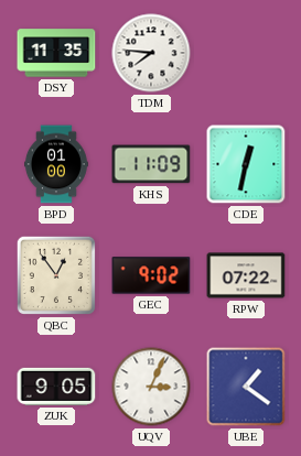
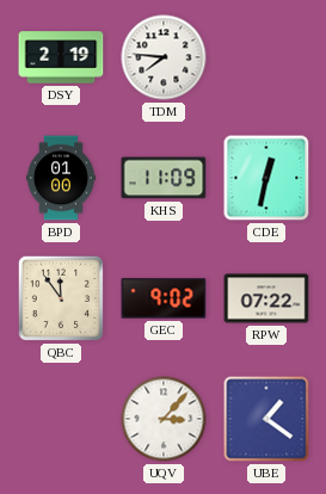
DSY: 11:35 -> 2:19
QBC: 12:54 -> 11:54
ZUK: 9:05 -> none
UQV: 3:04 -> 3:07
